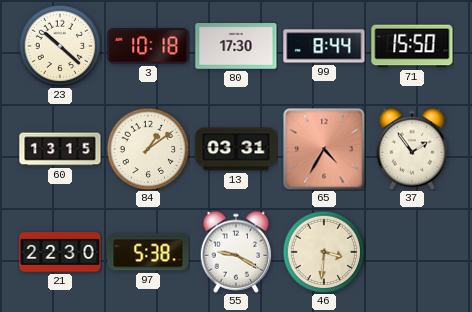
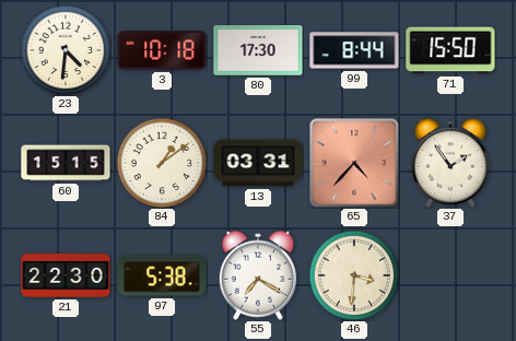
23: 10:22 -> 4:31
60: 13:15 -> 15:15
65: 4:35 -> 4:37
55: 9:20 -> 7:20
